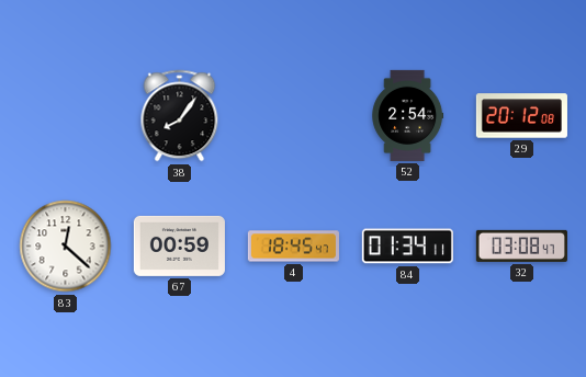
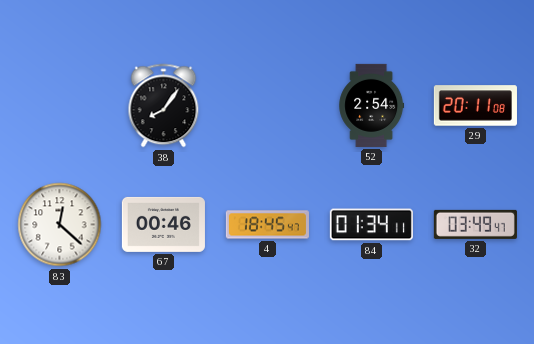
29: 20:12 -> 20:11
67: 00:59 -> 00:46
32: 03:08 -> 03:49
